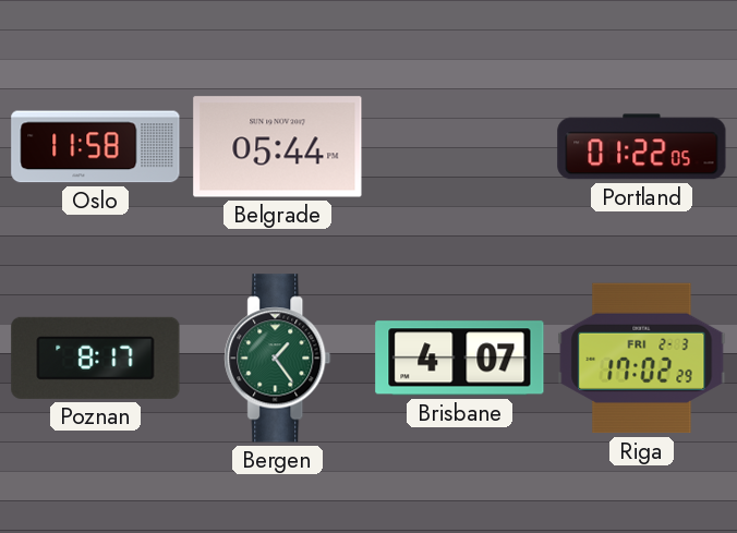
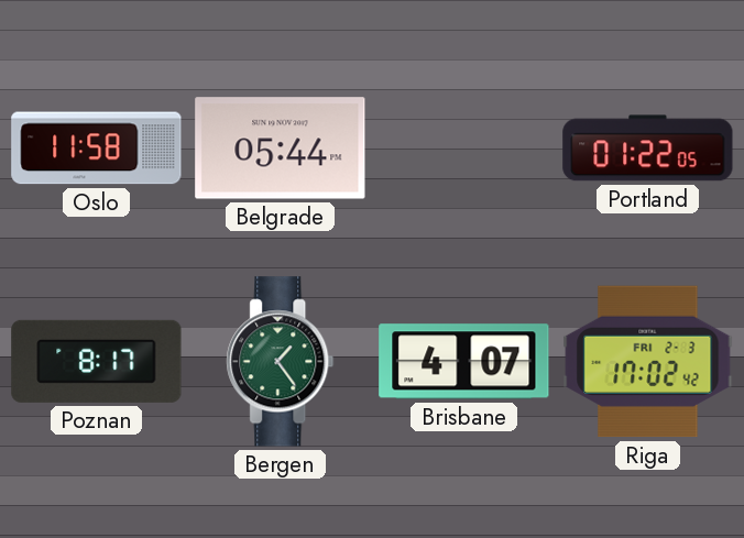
Riga: 17:02:29 -> 17:02:42
